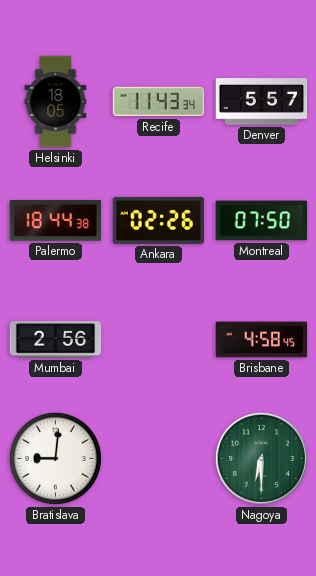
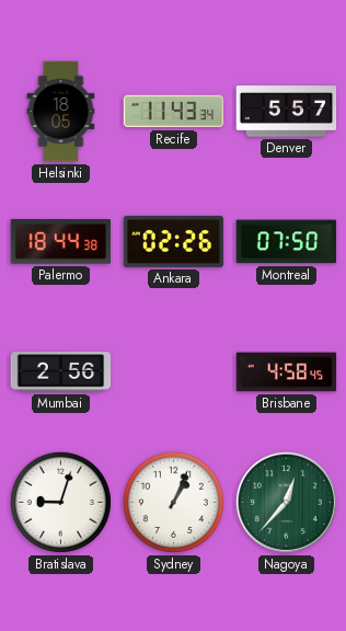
Bratislava: 9:01 -> 9:03
Sydney: none -> 1:04
Nagoya: 6:30 -> 12:37
